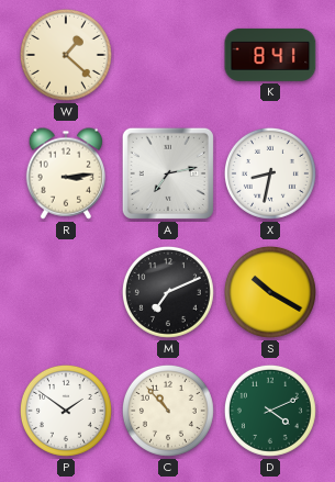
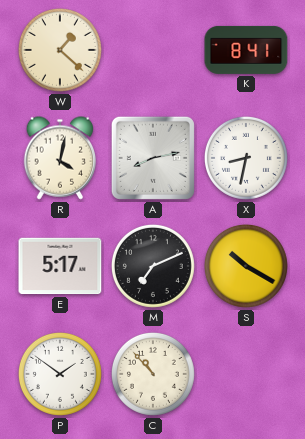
R: 3:14 -> 4:02
A: 7:13 -> 8:13
E: none -> 5:17
D: 4:11 -> none
